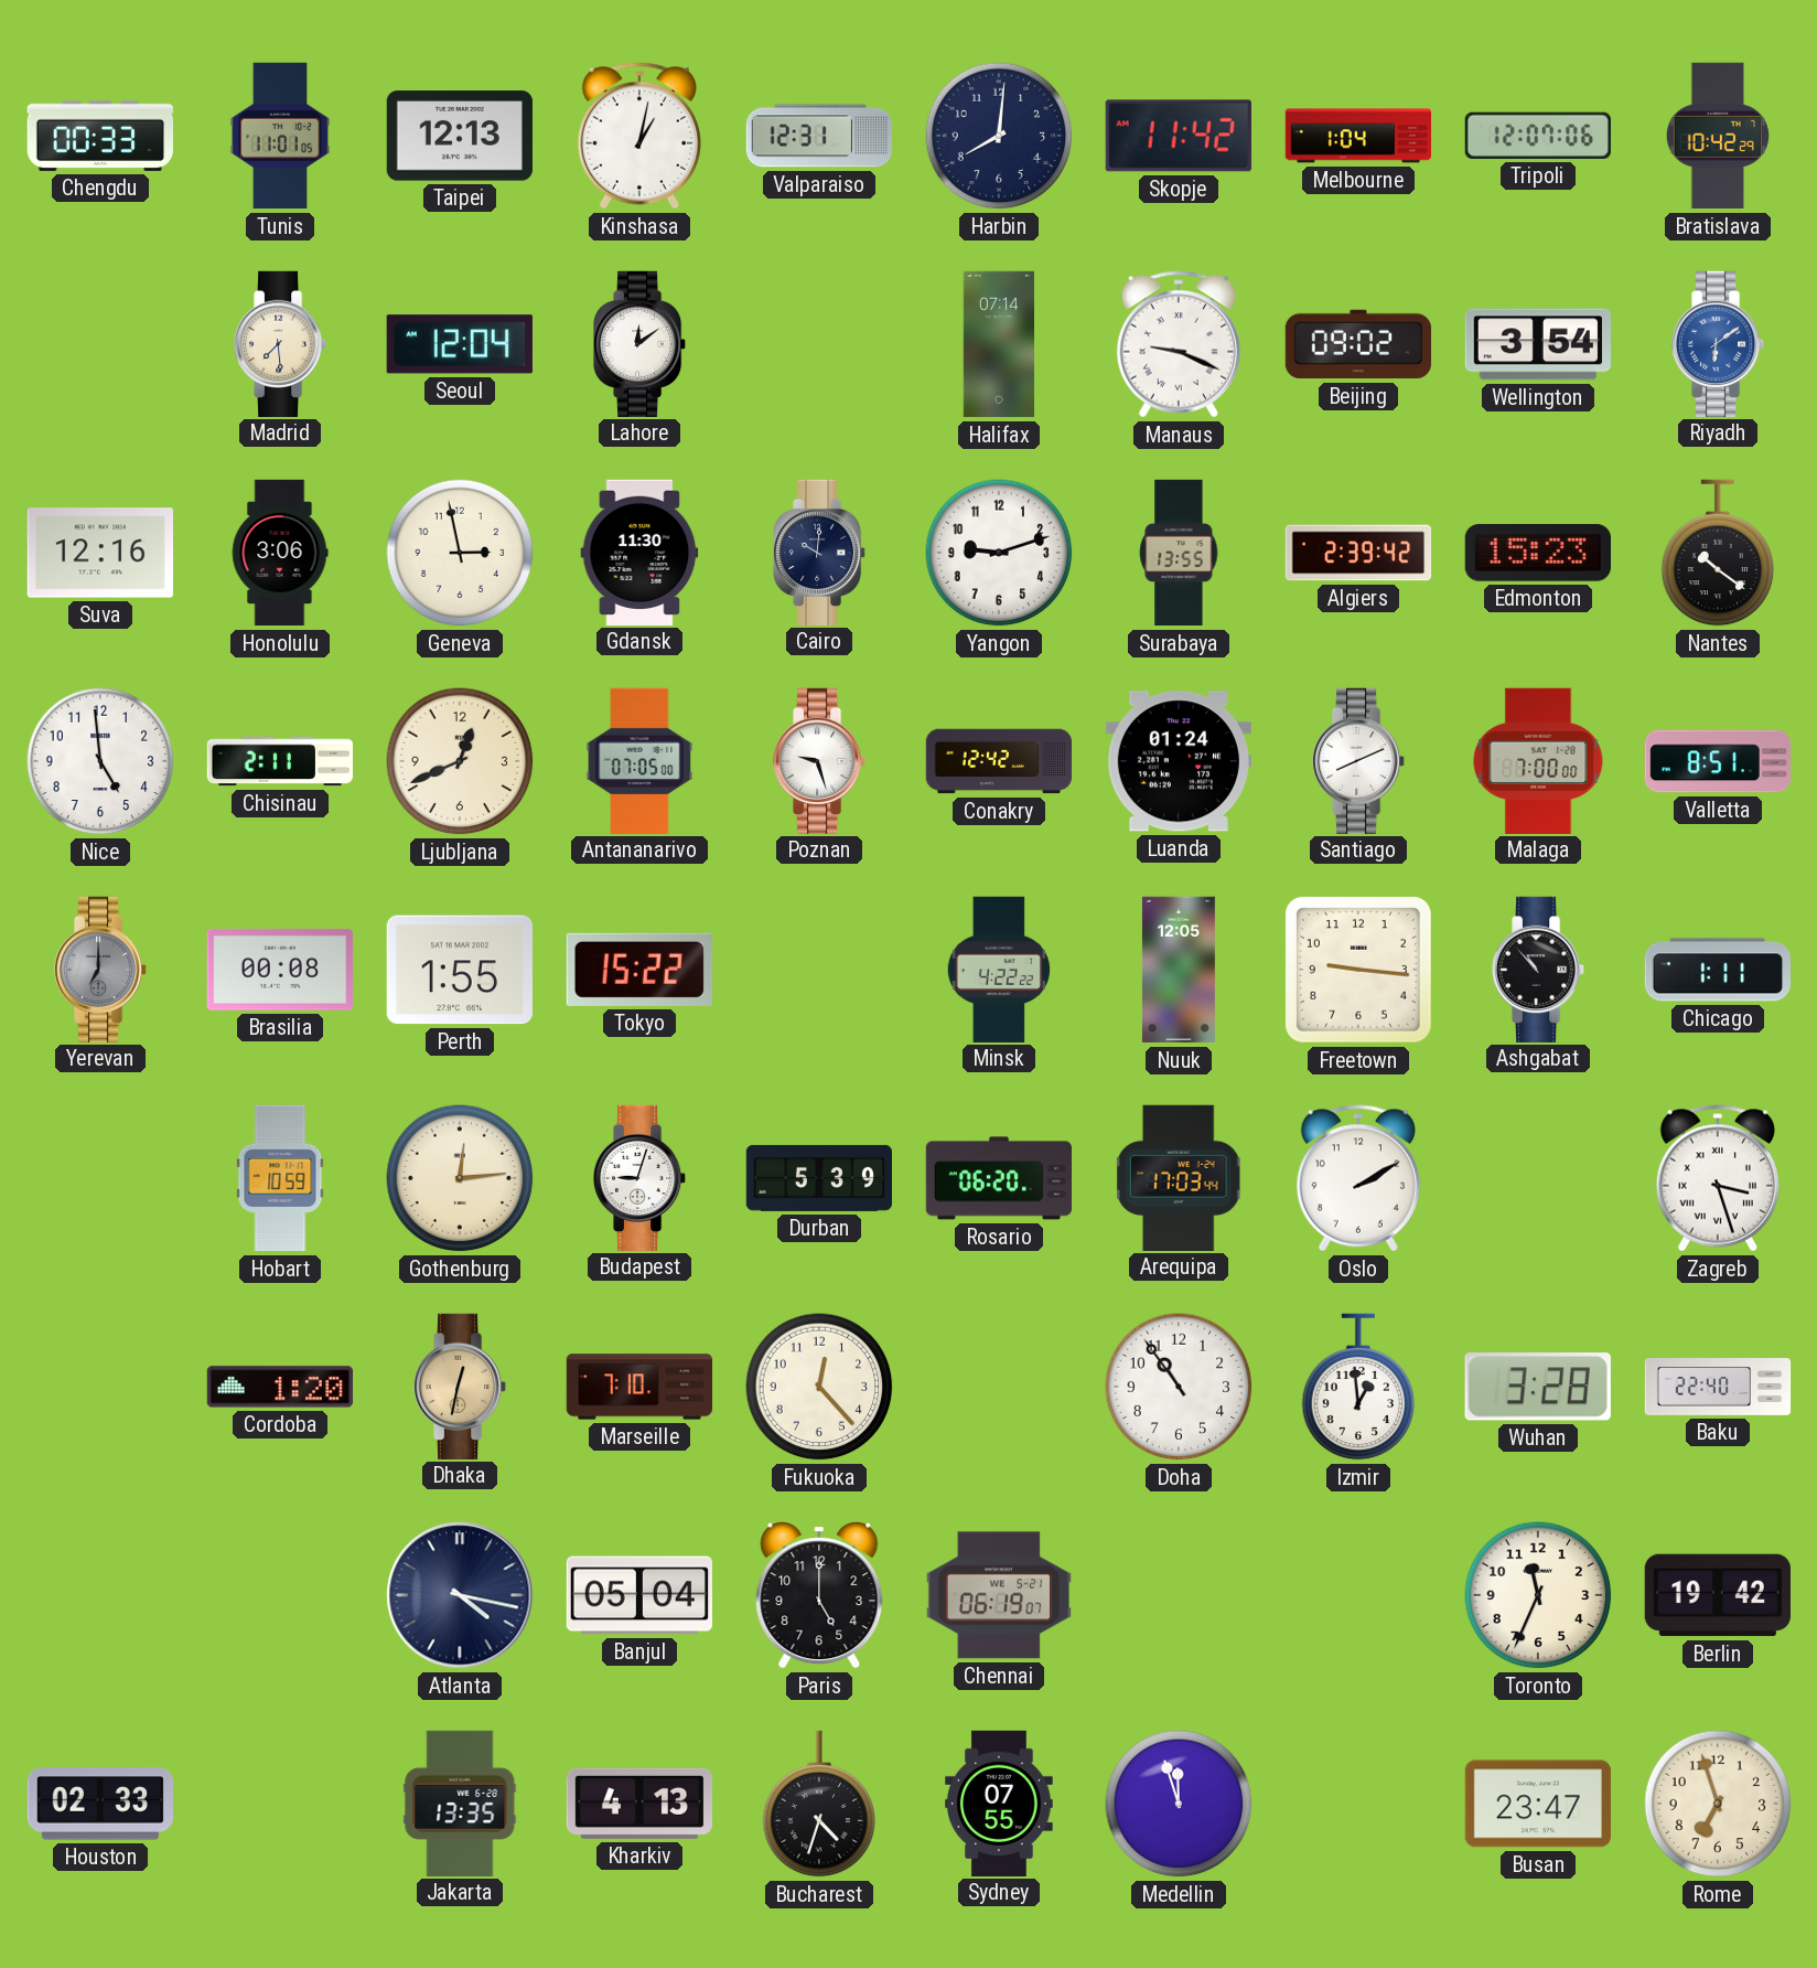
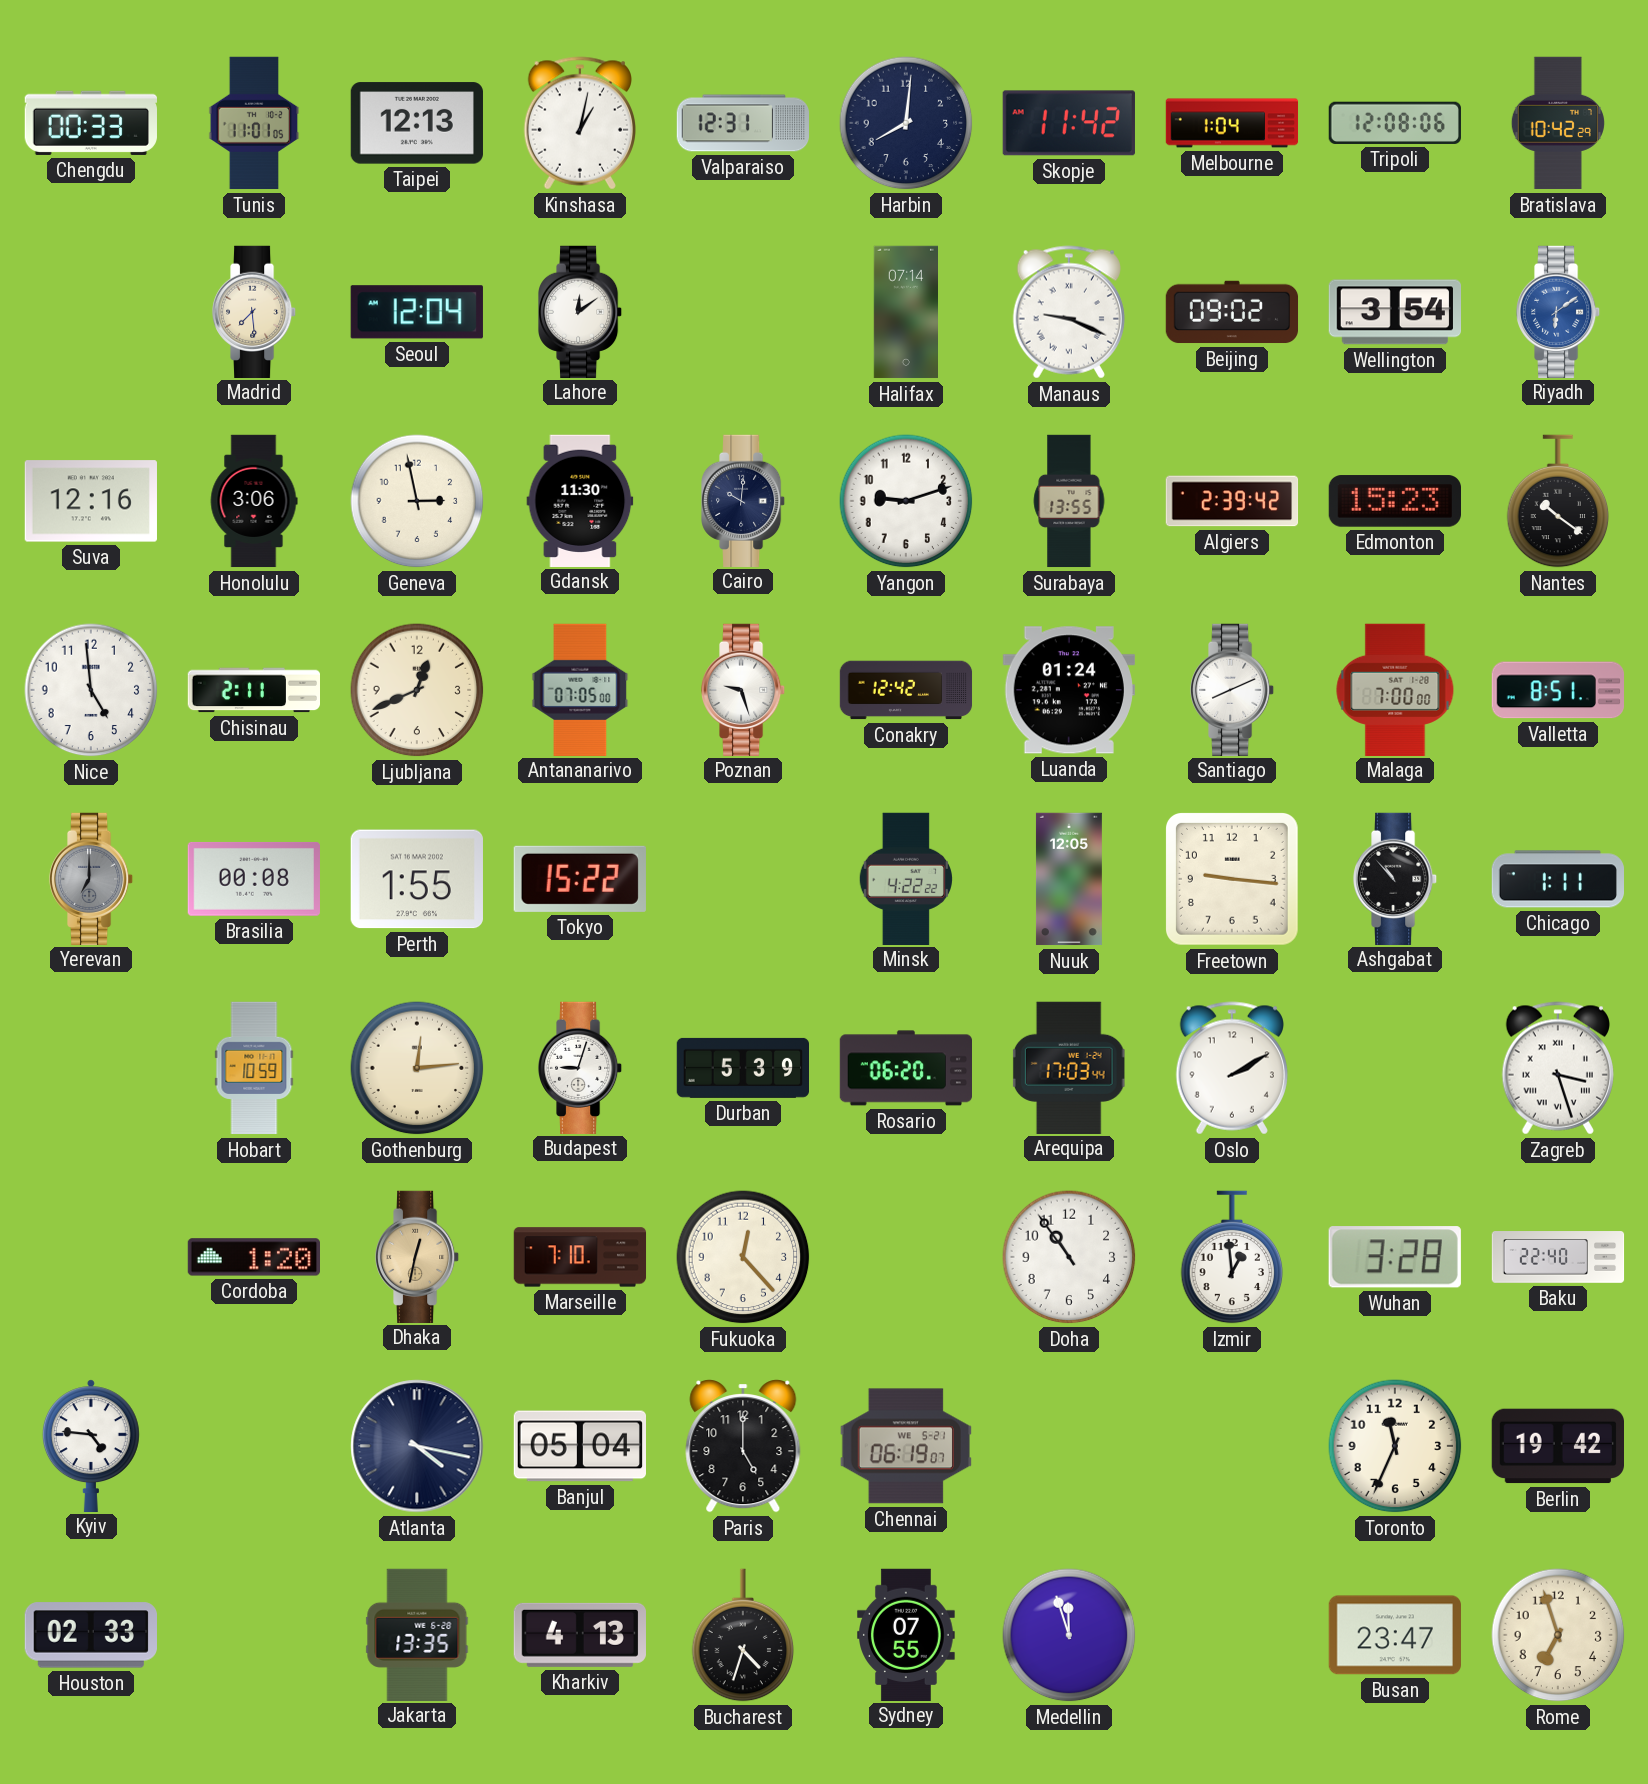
Tripoli: 12:07 -> 12:08
Kyiv: none -> 4:46
